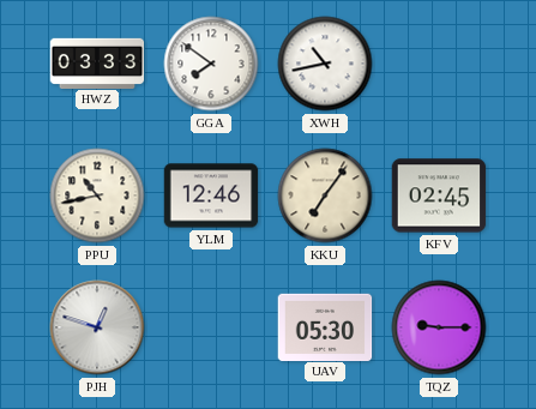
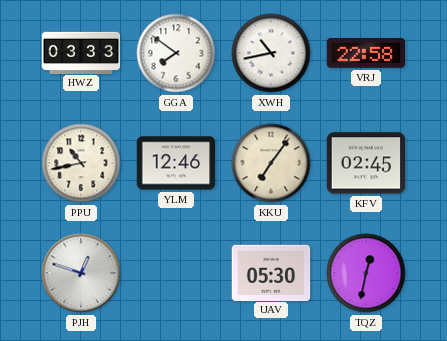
VRJ: none -> 22:58
TQZ: 9:15 -> 12:32
